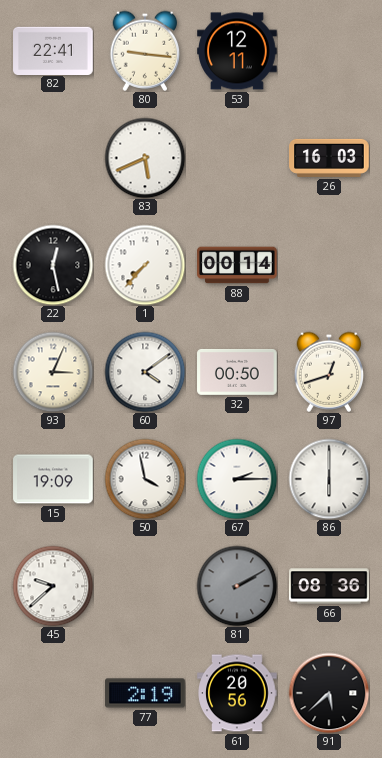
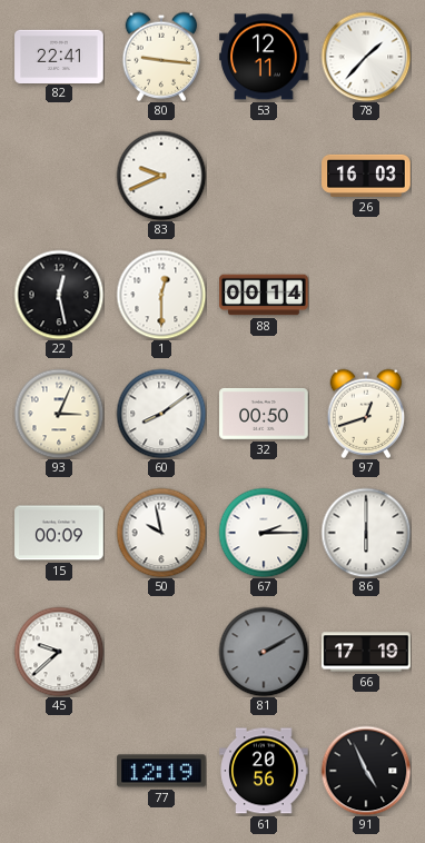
78: none -> 1:37
83: 5:41 -> 9:41
1: 7:37 -> 12:30
60: 4:09 -> 8:09
15: 19:09 -> 00:09
50: 3:58 -> 9:58
66: 08:36 -> 17:19
77: 2:19 -> 12:19
91: 5:38 -> 4:56
